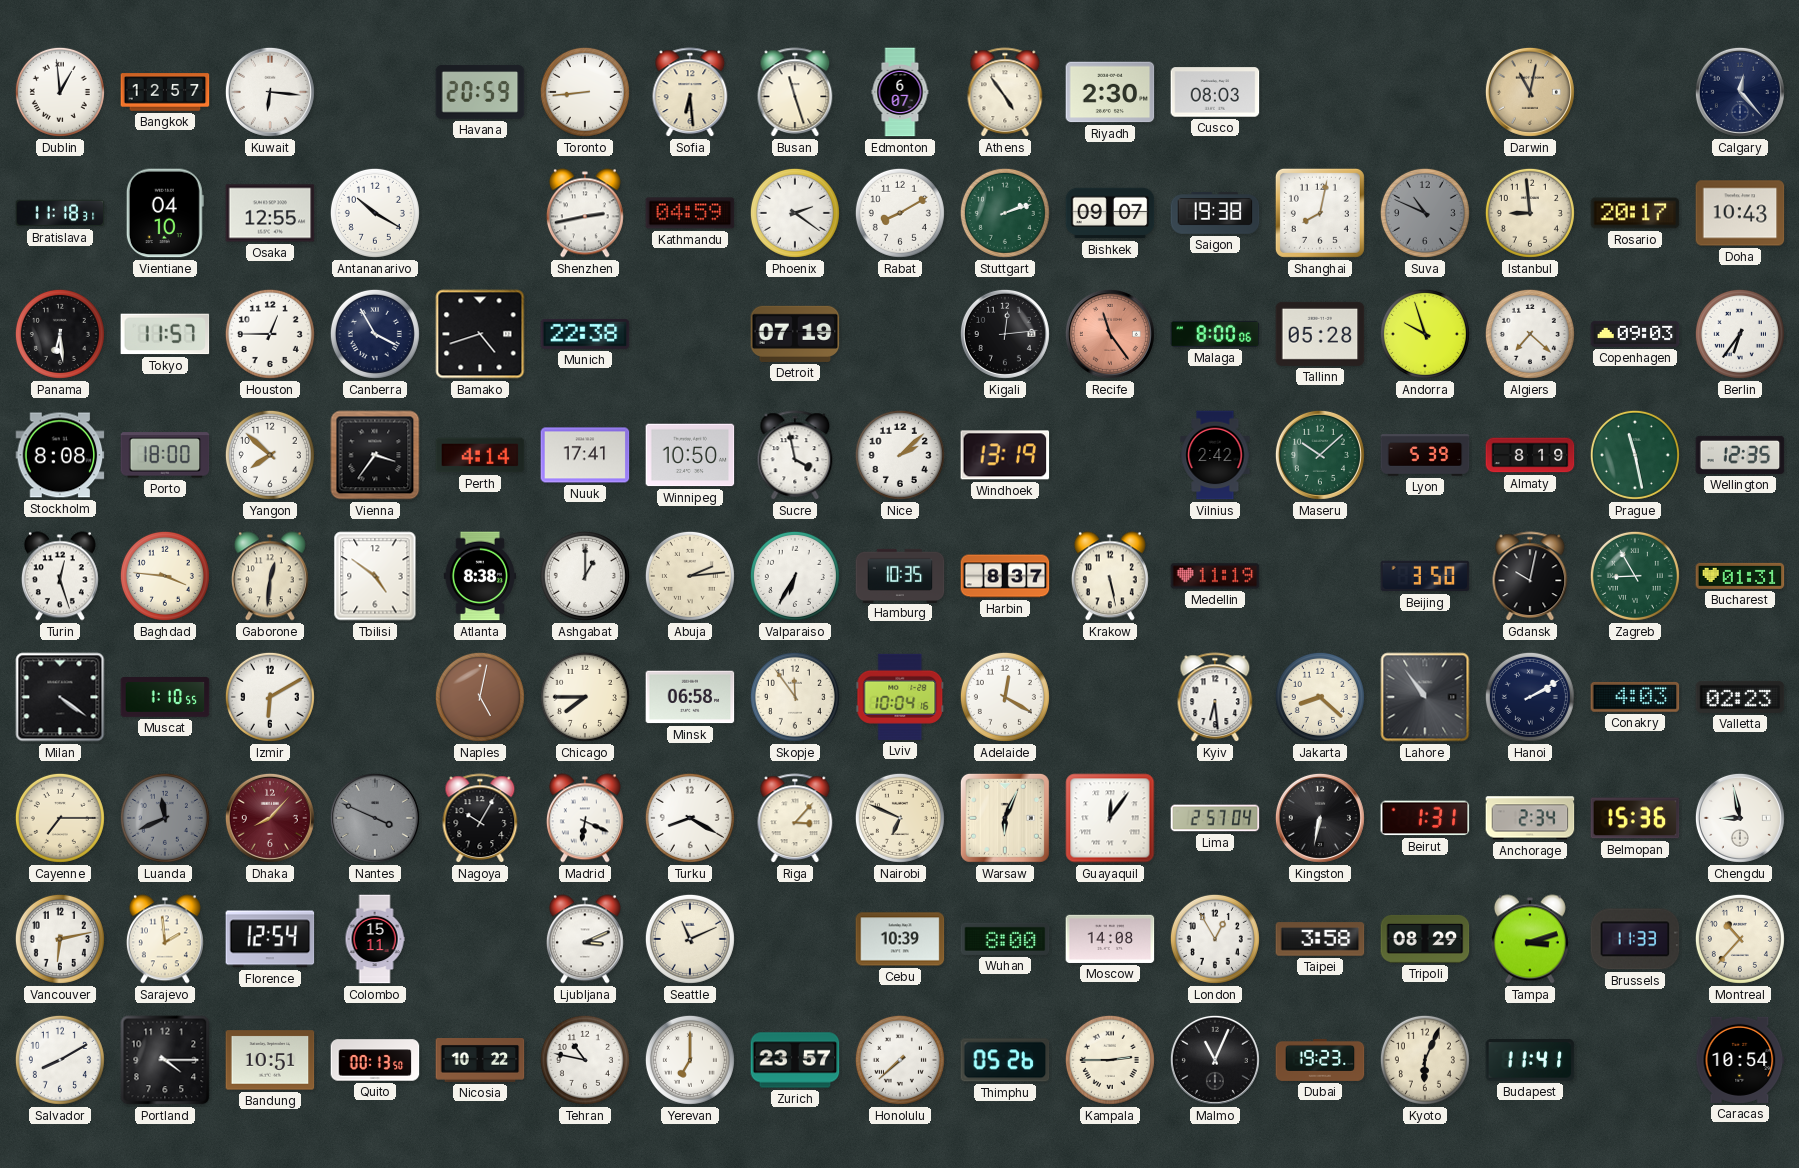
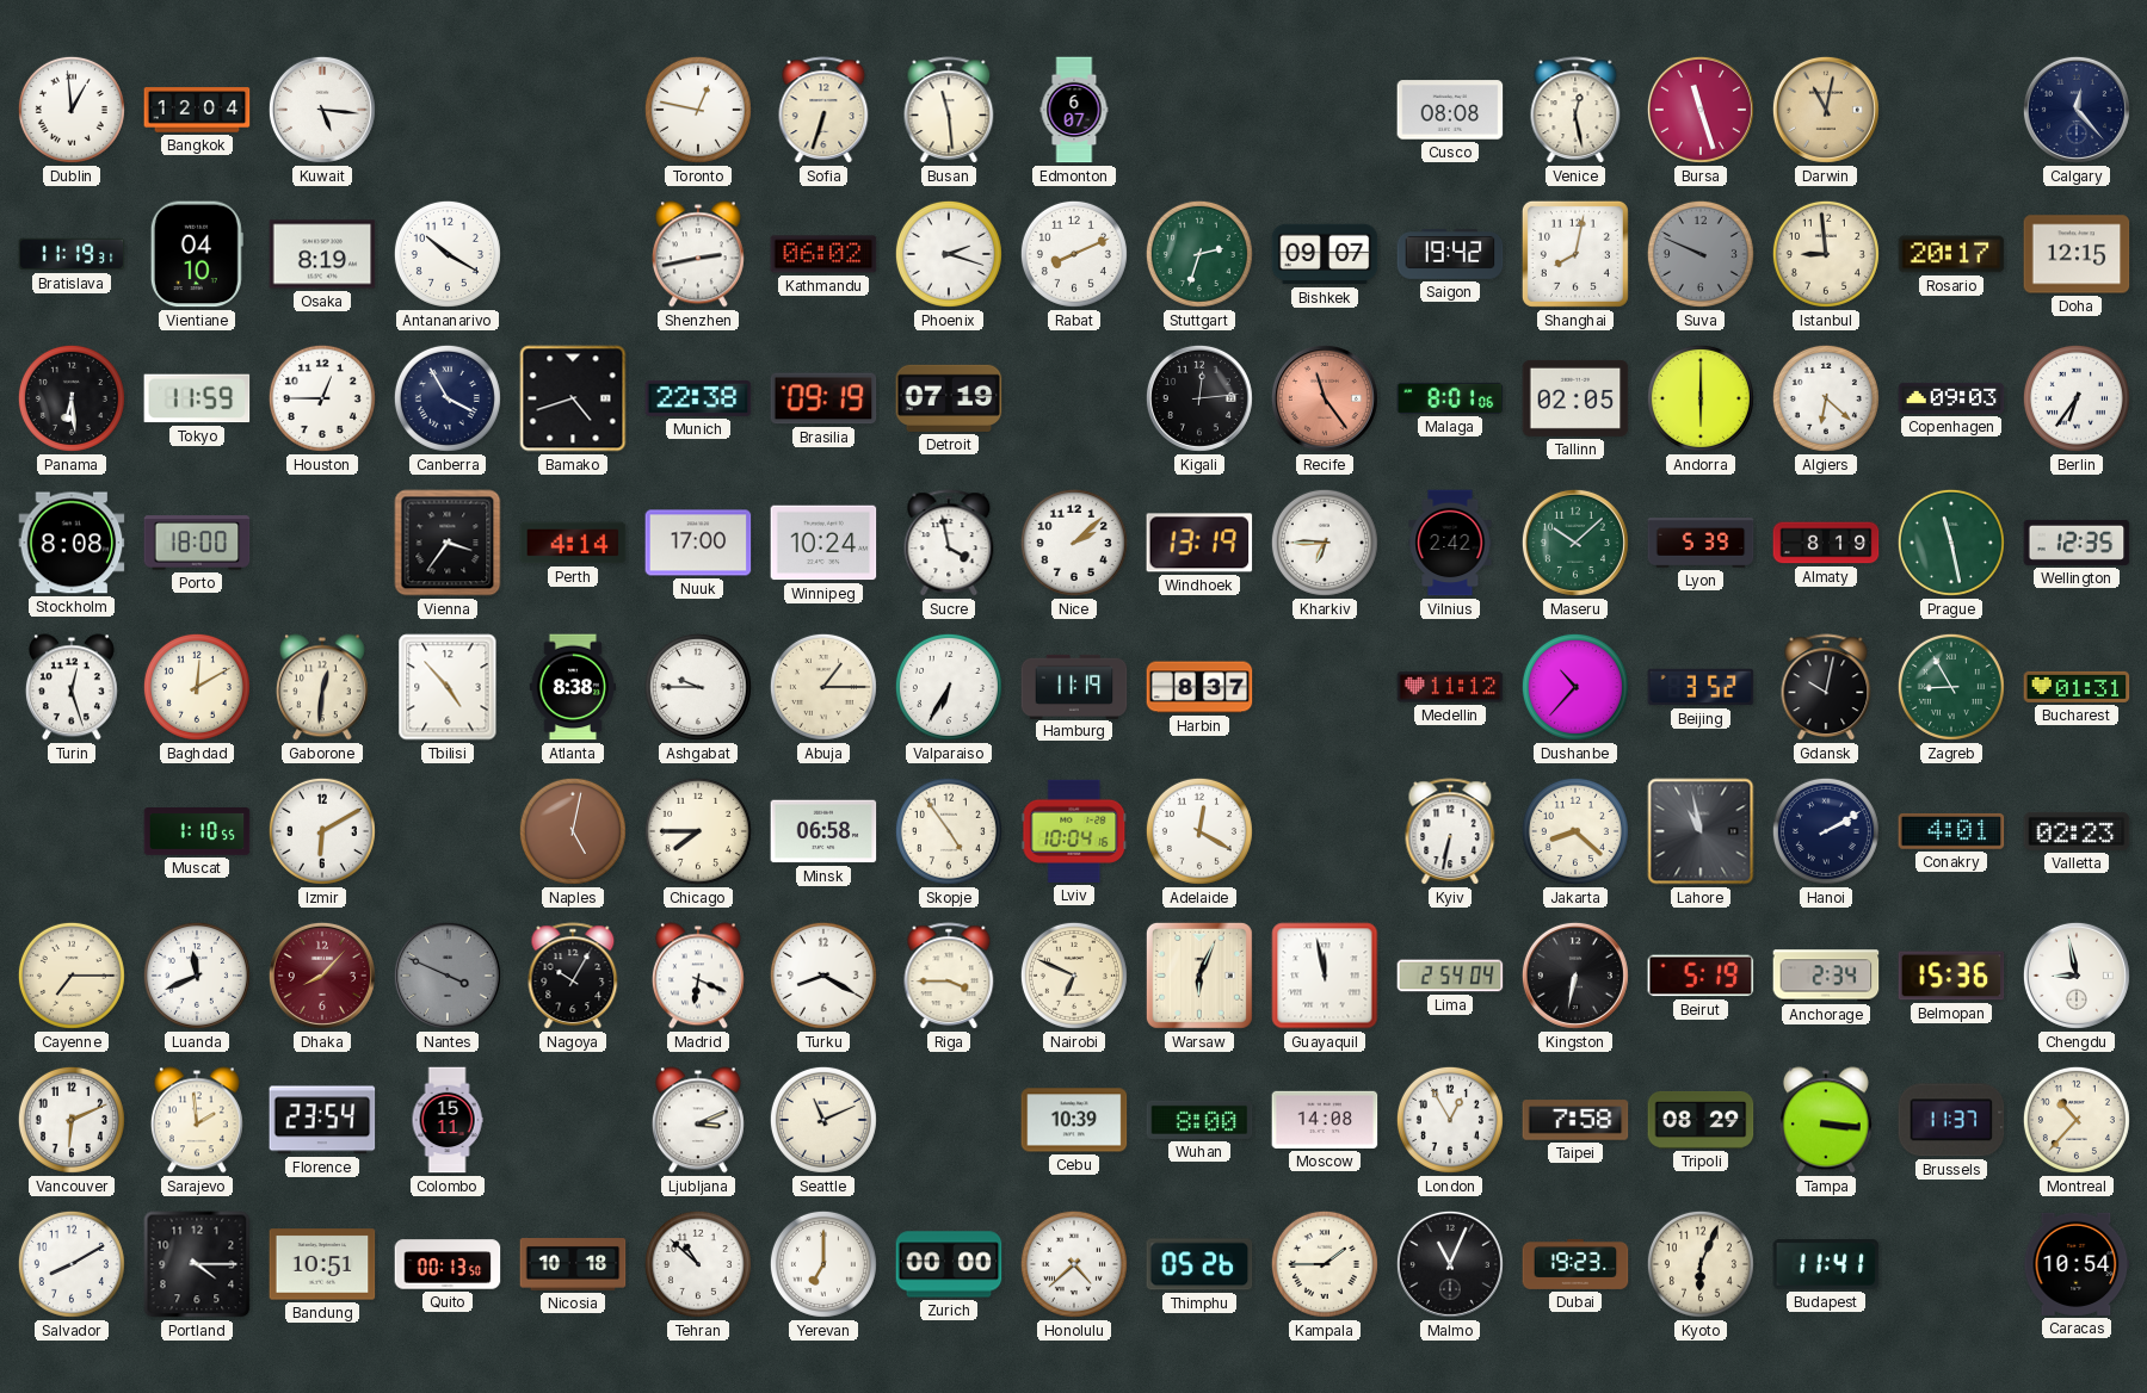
Bangkok: 12:57 -> 12:04
Kuwait: 6:16 -> 5:16
Havana: 20:59 -> none
Toronto: 8:44 -> 12:47
Sofia: 6:29 -> 6:33
Busan: 11:27 -> 11:29
Athens: 4:54 -> none
Riyadh: 2:30 -> none
Cusco: 08:03 -> 08:08
Venice: none -> 12:28
Bursa: none -> 11:27
Bratislava: 11:18 -> 11:19
Osaka: 12:55 -> 8:19
Kathmandu: 04:59 -> 06:02
Phoenix: 2:21 -> 2:18
Rabat: 8:10 -> 8:11
Stuttgart: 2:12 -> 2:33
Saigon: 19:38 -> 19:42
Suva: 10:49 -> 9:49
Doha: 10:43 -> 12:15
Tokyo: 11:57 -> 11:59
Brasilia: none -> 09:19
Malaga: 8:00 -> 8:01
Tallinn: 05:28 -> 02:05
Andorra: 9:57 -> 6:00
Algiers: 7:22 -> 6:22
Yangon: 7:52 -> none
Nuuk: 17:41 -> 17:00
Winnipeg: 10:50 -> 10:24
Kharkiv: none -> 6:45
Baghdad: 3:46 -> 12:10
Tbilisi: 4:51 -> 4:53
Ashgabat: 1:00 -> 9:45
Abuja: 2:14 -> 1:15
Hamburg: 10:35 -> 11:19
Krakow: 5:28 -> none
Medellin: 11:19 -> 11:12
Dushanbe: none -> 10:37
Beijing: 3:50 -> 3:52
Milan: 4:21 -> none
Skopje: 11:54 -> 4:54
Kyiv: 6:29 -> 6:32
Lahore: 10:54 -> 10:58
Conakry: 4:03 -> 4:01
Luanda dial: grey -> white
Riga: 3:07 -> 3:45
Guayaquil: 12:06 -> 11:58
Lima: 2:57 -> 2:54
Beirut: 1:31 -> 5:19
Vancouver: 6:13 -> 6:11
Florence: 12:54 -> 23:54
Taipei: 3:58 -> 7:58
Tampa: 3:12 -> 3:16
Brussels: 11:33 -> 11:37
Nicosia: 10:22 -> 10:18
Tehran: 10:47 -> 10:52
Zurich: 23:57 -> 00:00
Honolulu: 7:38 -> 4:38
Kampala: 2:45 -> 1:45
